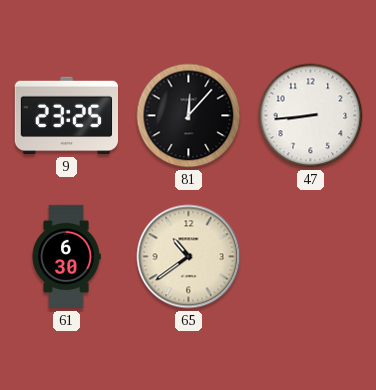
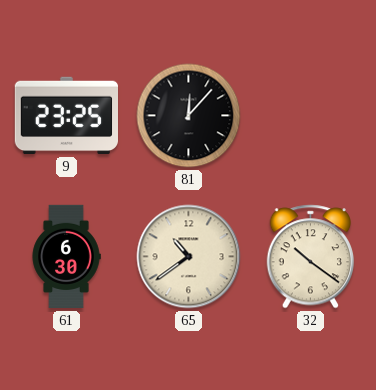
47: 8:44 -> none
32: none -> 10:21
